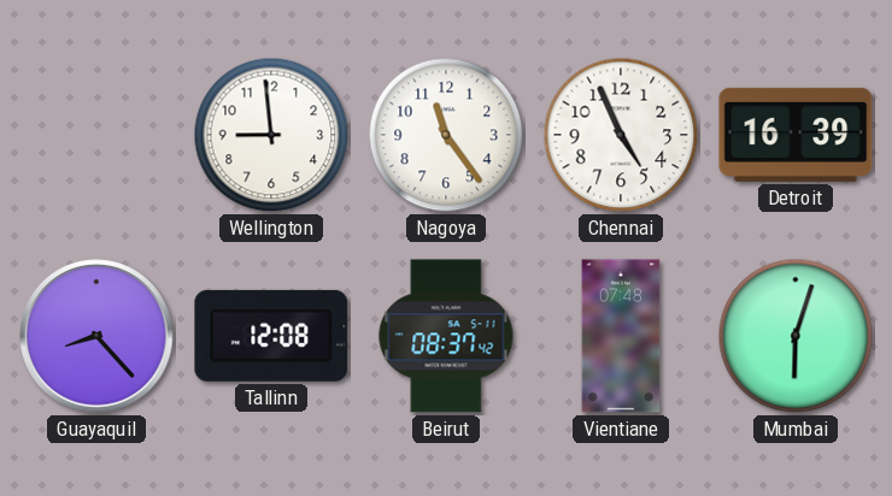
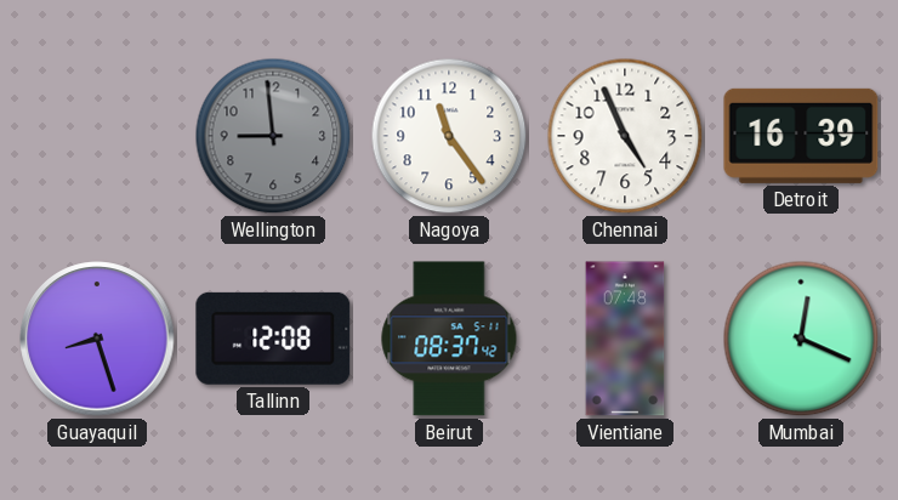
Wellington dial: white -> grey
Guayaquil: 8:23 -> 8:27
Mumbai: 6:03 -> 12:19
